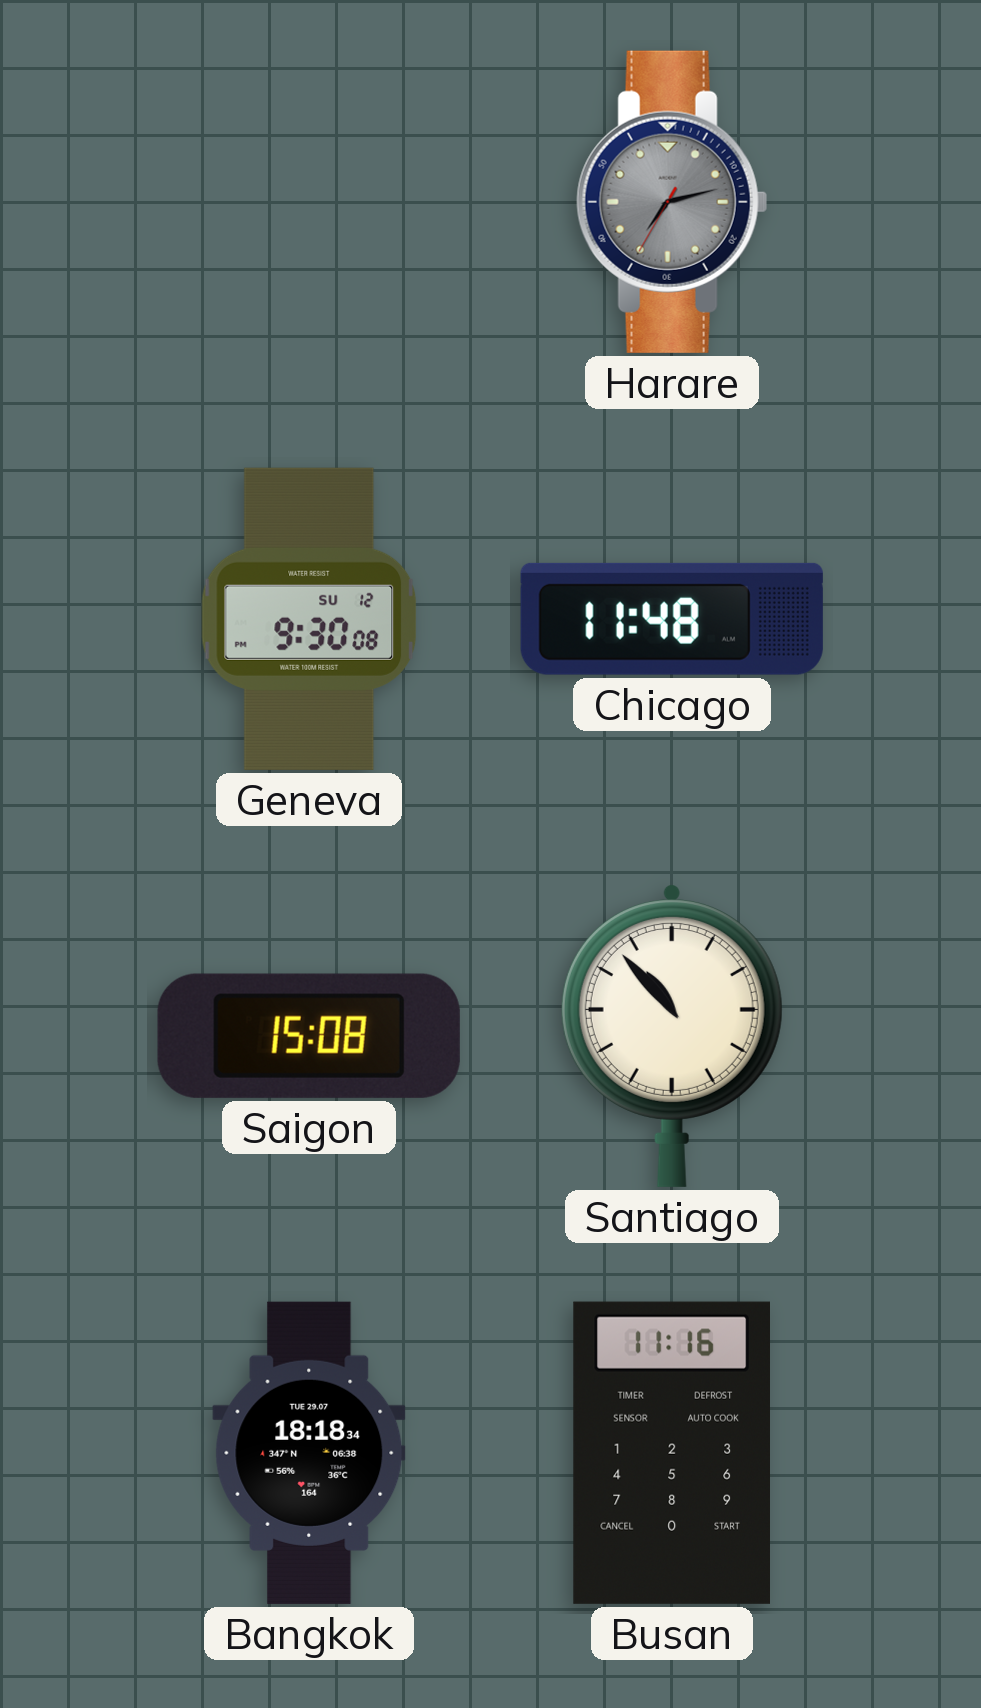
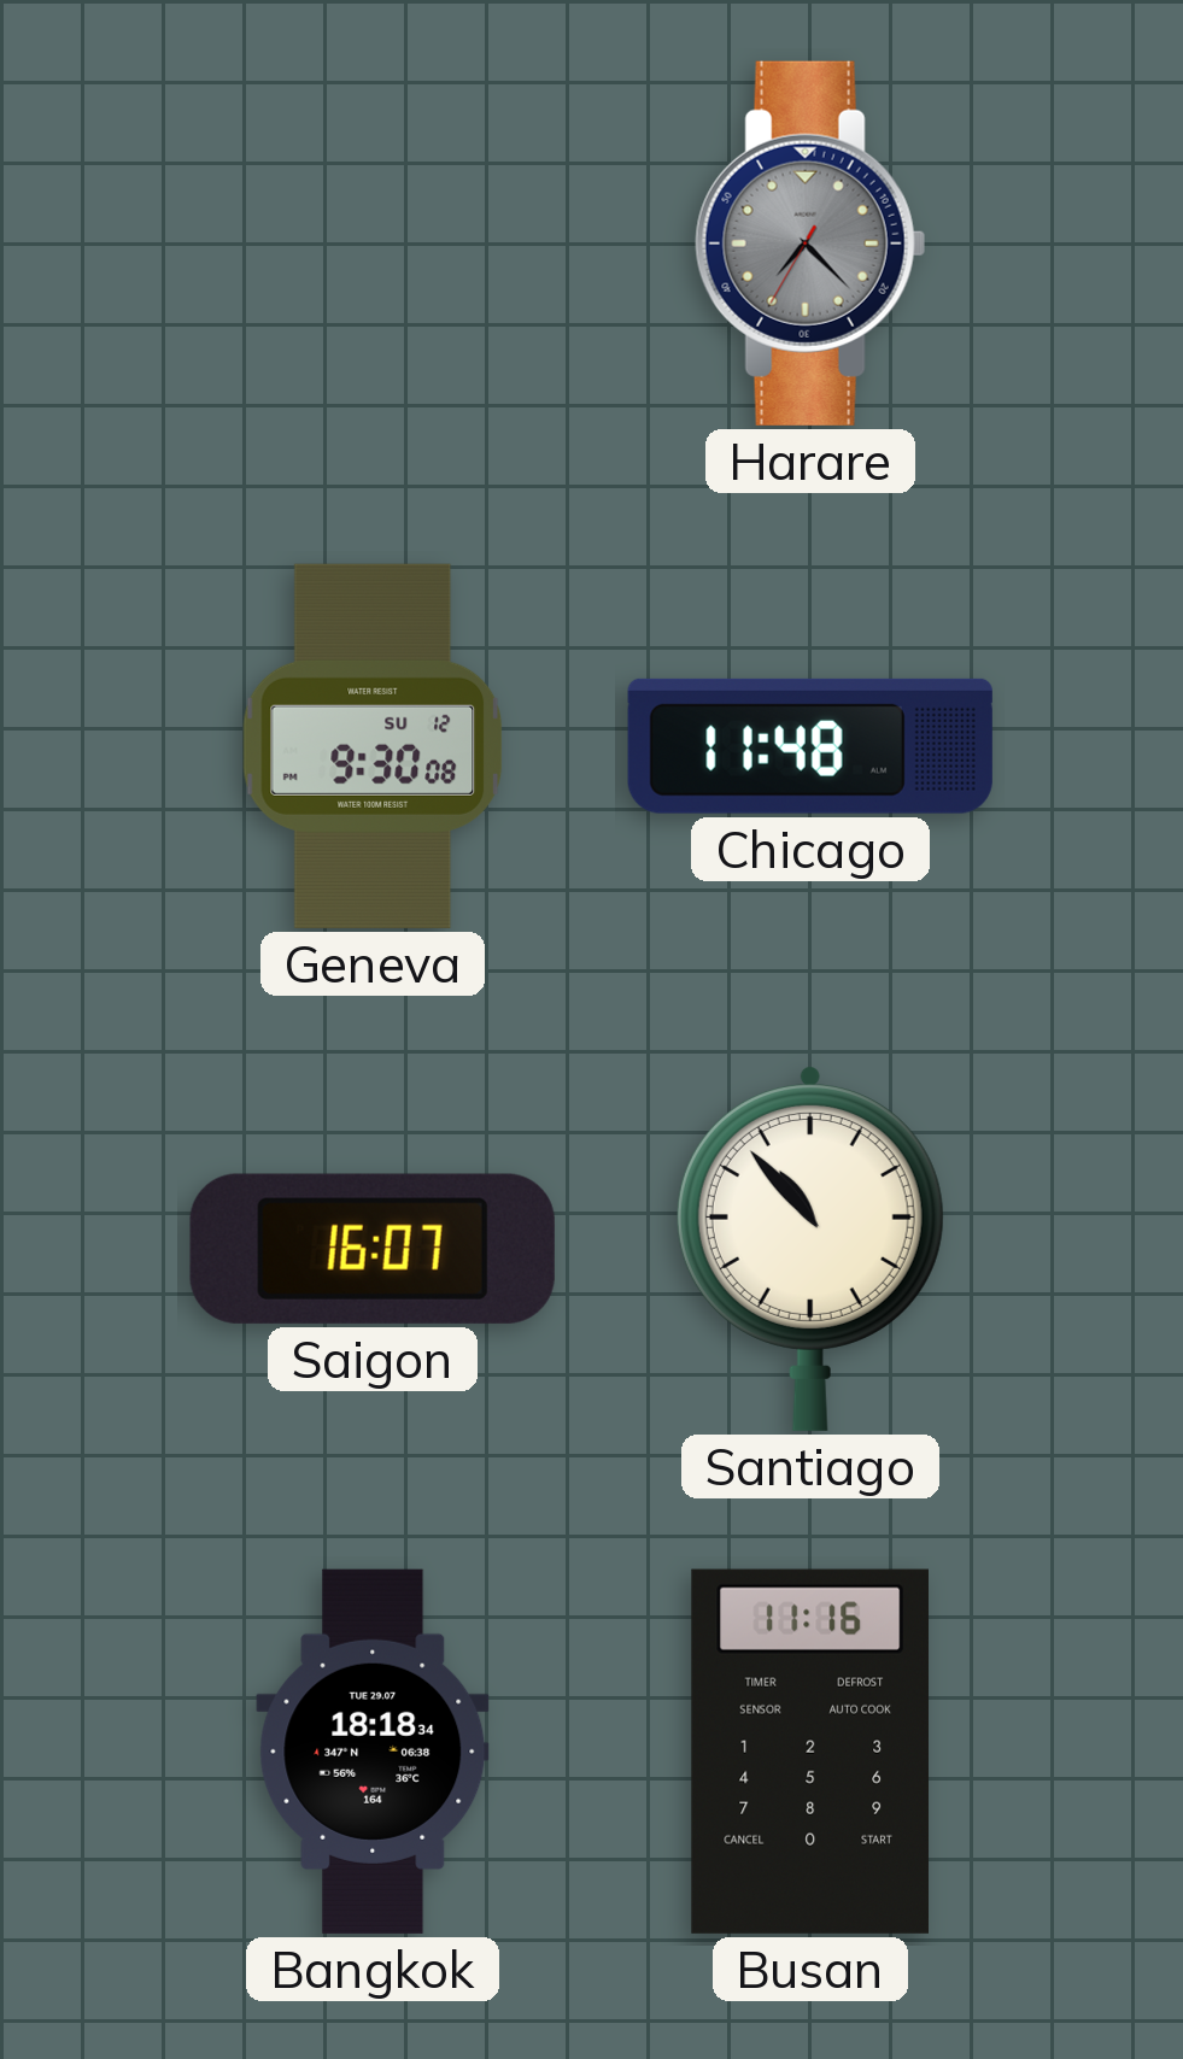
Harare: 7:12 -> 7:22
Saigon: 15:08 -> 16:07
